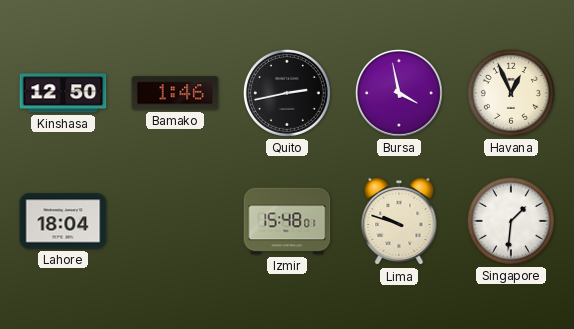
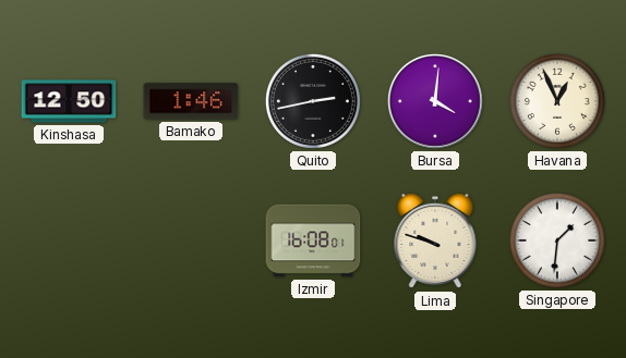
Bursa: 3:58 -> 4:01
Lahore: 18:04 -> none
Izmir: 15:48 -> 16:08
